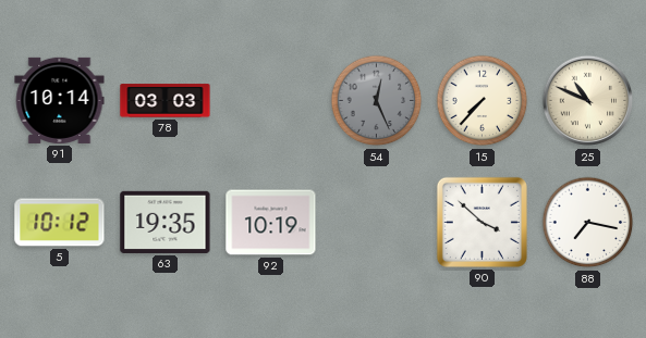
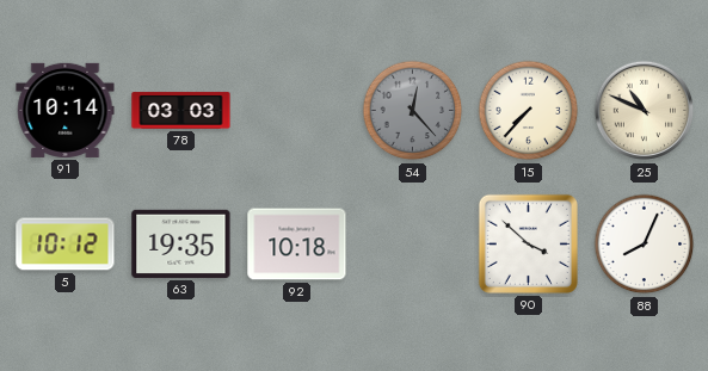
54: 12:26 -> 12:23
92: 10:19 -> 10:18
88: 7:17 -> 8:04
